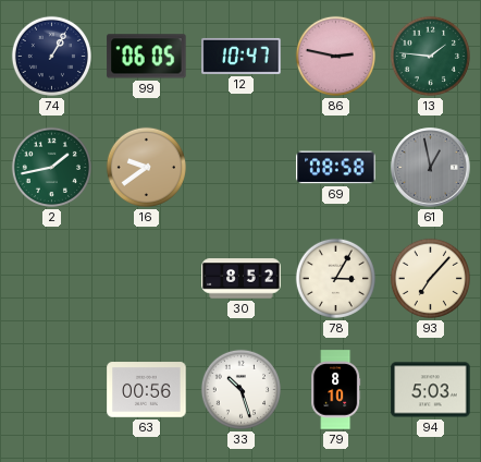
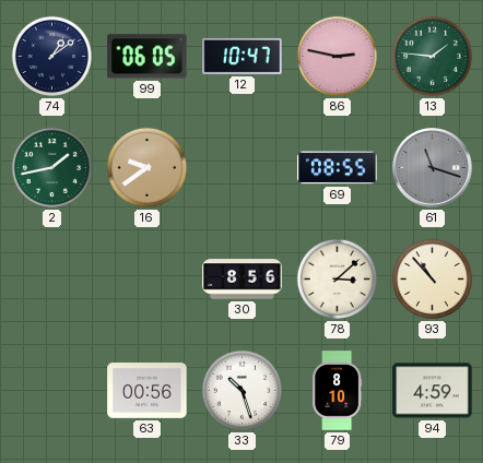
74: 1:05 -> 1:09
69: 08:58 -> 08:55
61: 12:58 -> 11:18
30: 8:52 -> 8:56
78: 3:05 -> 3:08
93: 7:07 -> 10:53
94: 5:03 -> 4:59
